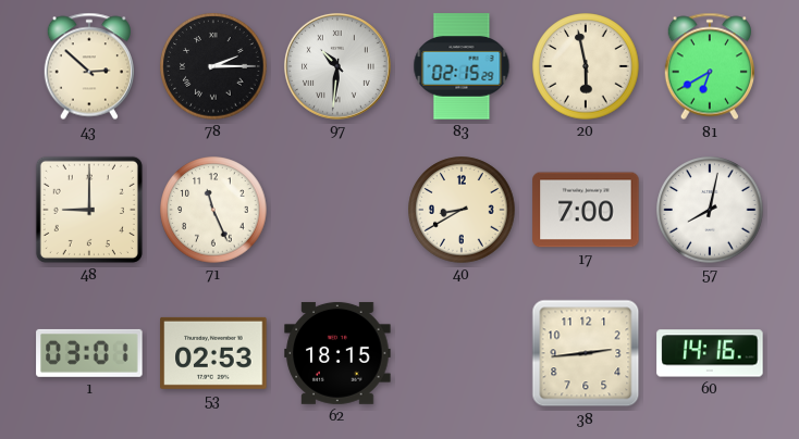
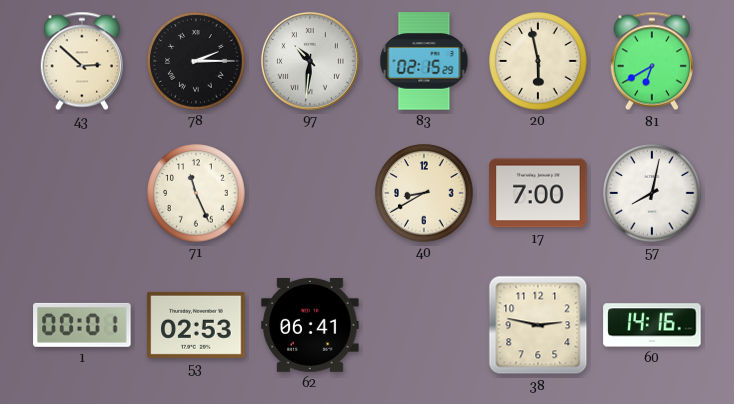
48: 9:00 -> none
1: 03:01 -> 00:01
62: 18:15 -> 06:41
38: 2:44 -> 2:47
